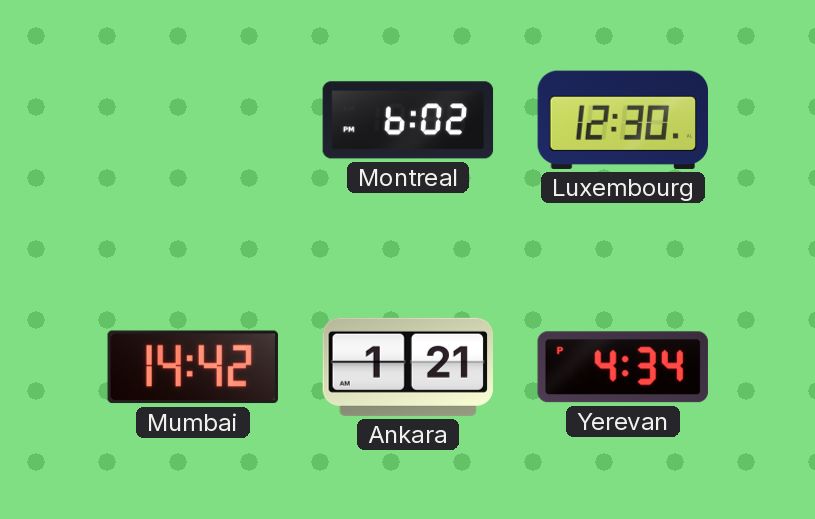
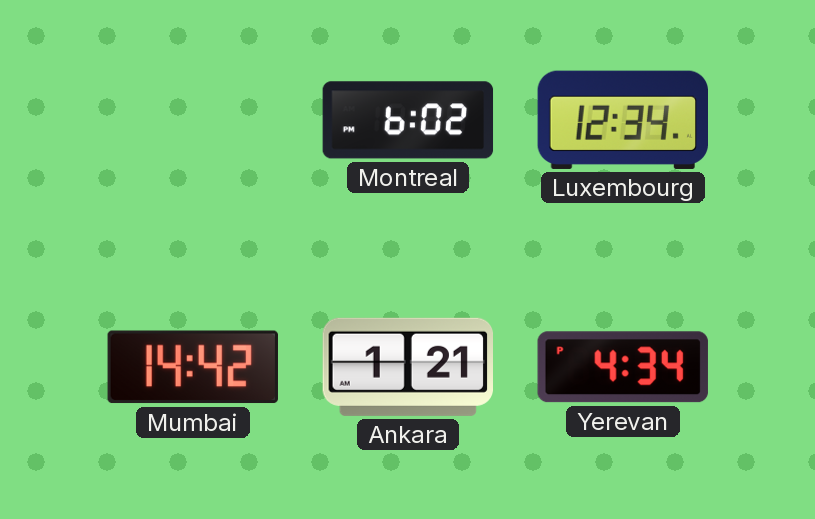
Luxembourg: 12:30 -> 12:34
